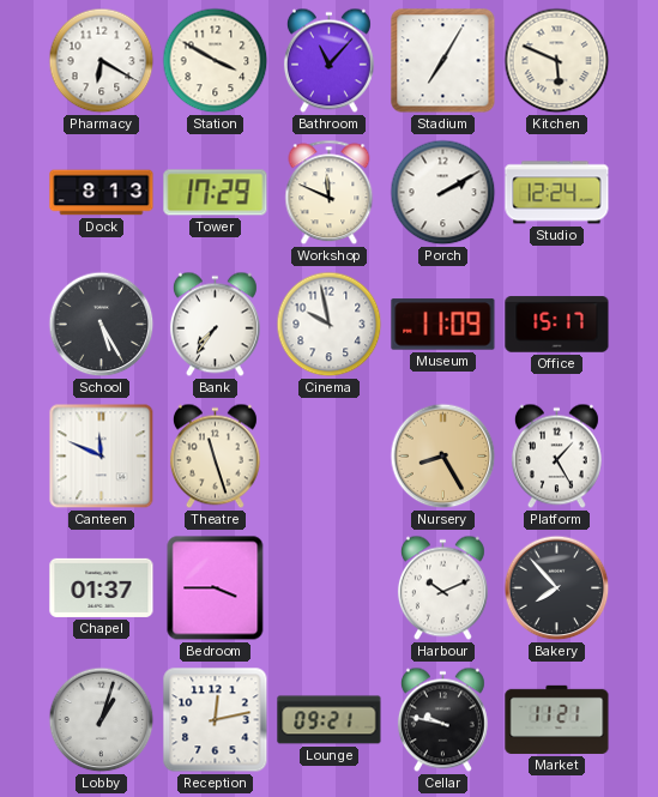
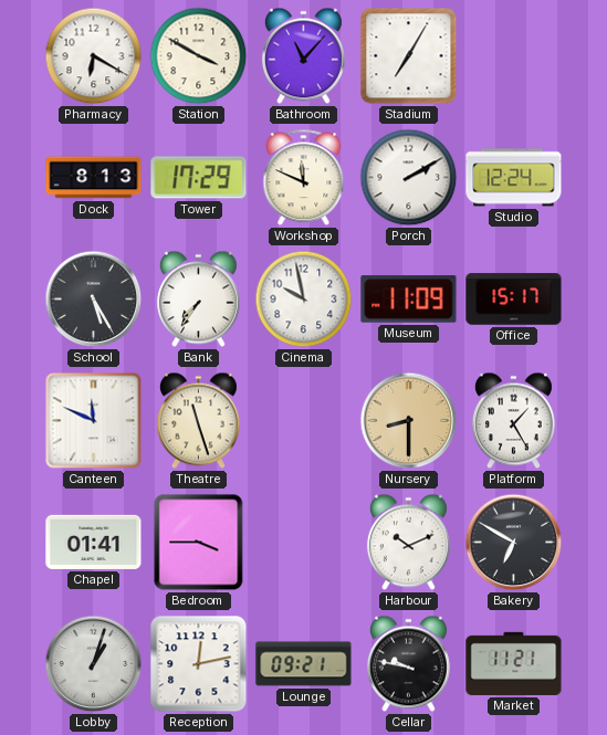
Kitchen: 5:49 -> none
Nursery: 8:25 -> 8:30
Chapel: 01:37 -> 01:41
Bakery: 7:53 -> 6:50
